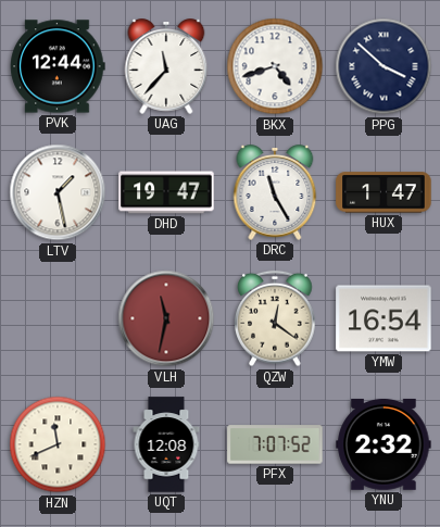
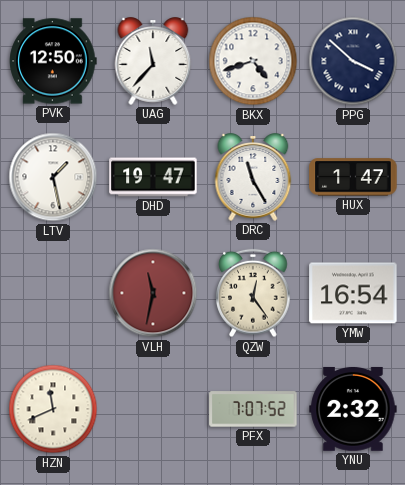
PVK: 12:44 -> 12:50
QZW: 12:21 -> 12:24
UQT: 12:08 -> none
